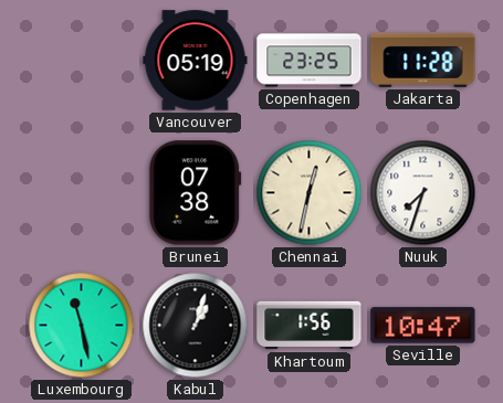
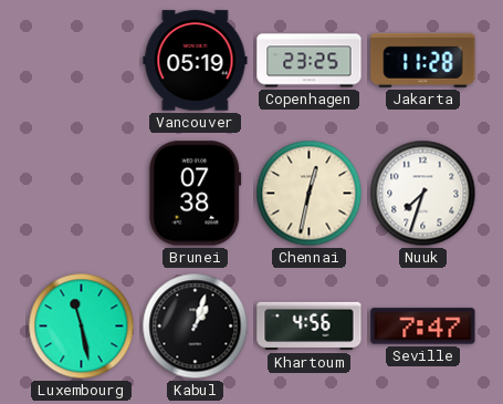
Khartoum: 1:56 -> 4:56
Seville: 10:47 -> 7:47
